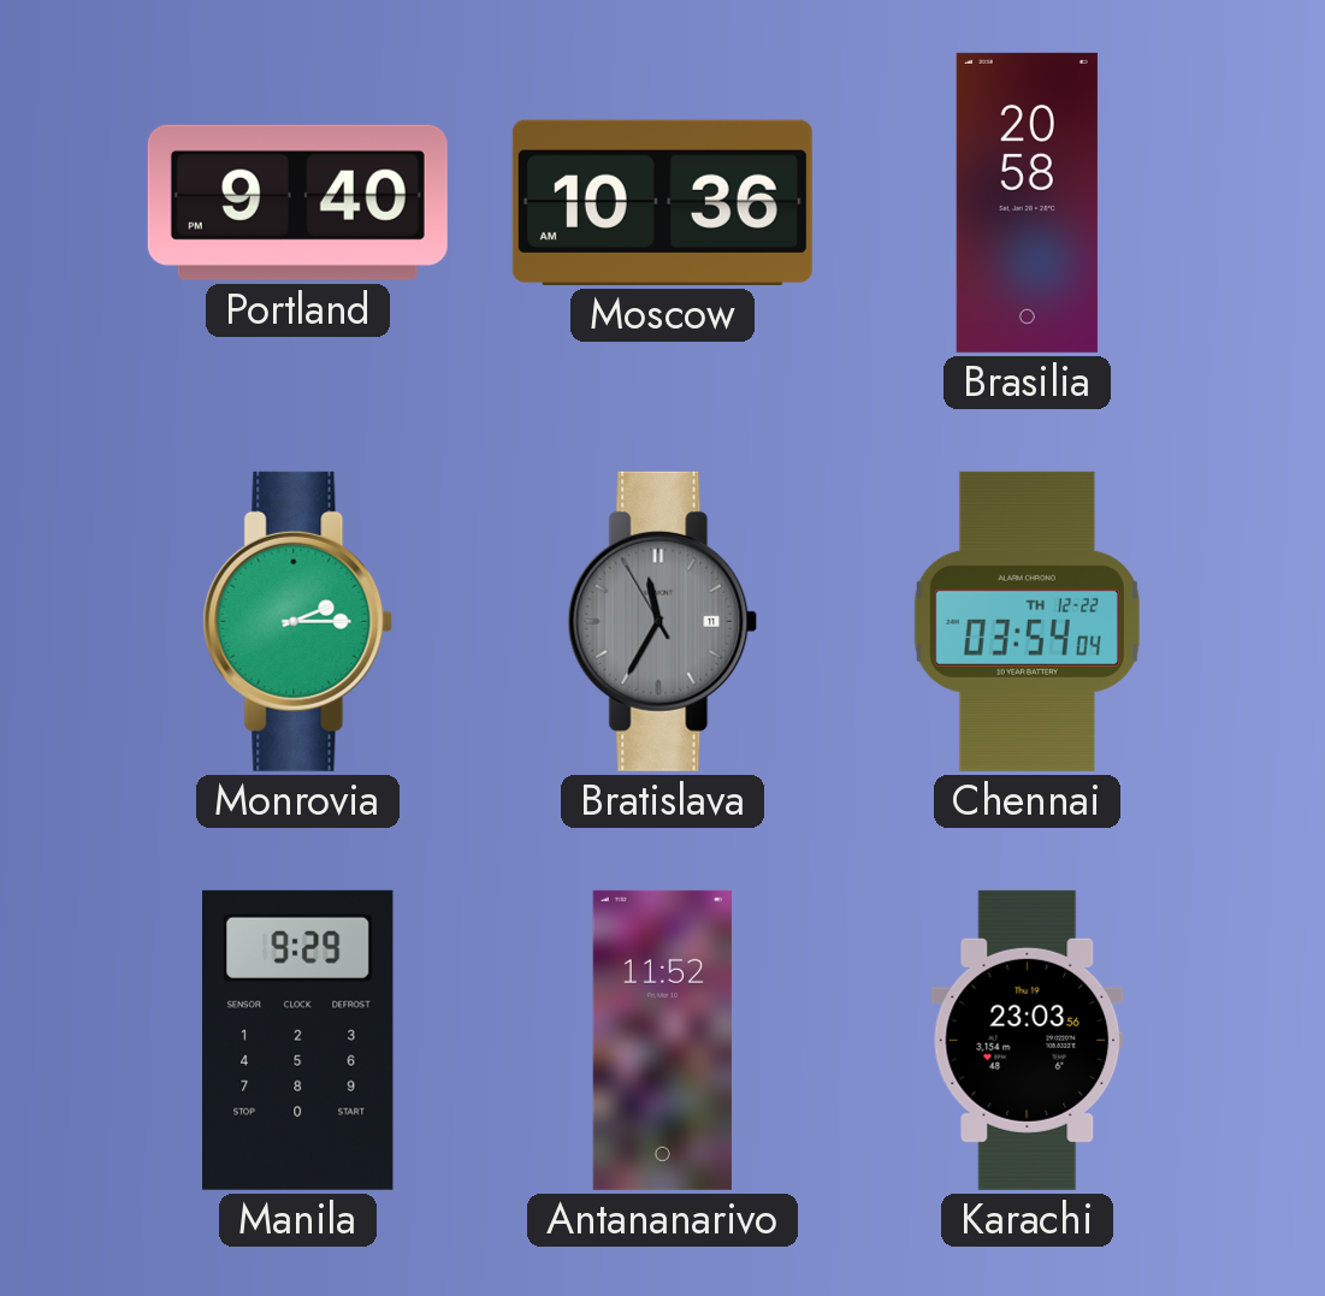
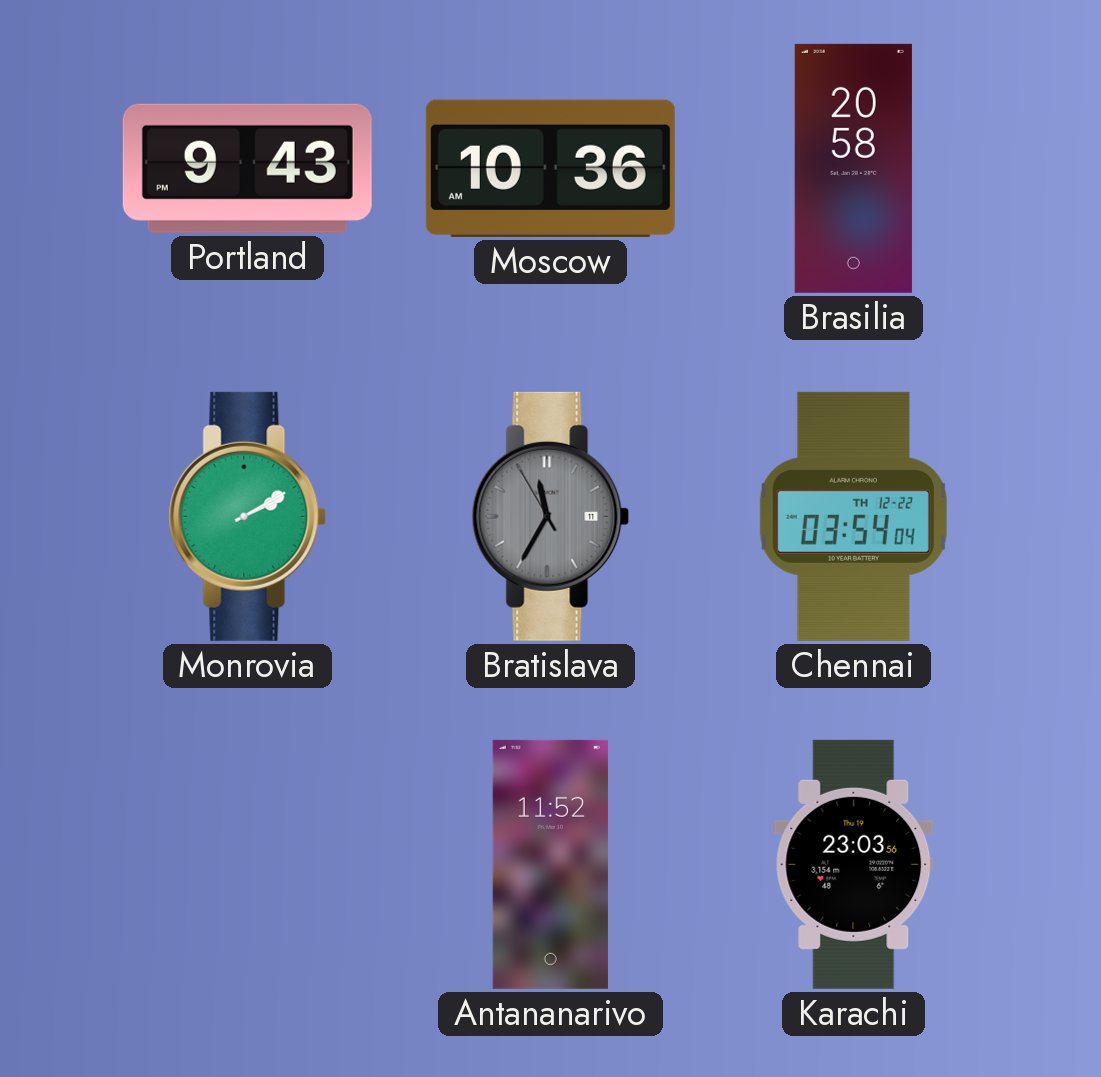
Portland: 9:40 -> 9:43
Monrovia: 2:15 -> 2:10
Manila: 9:29 -> none
